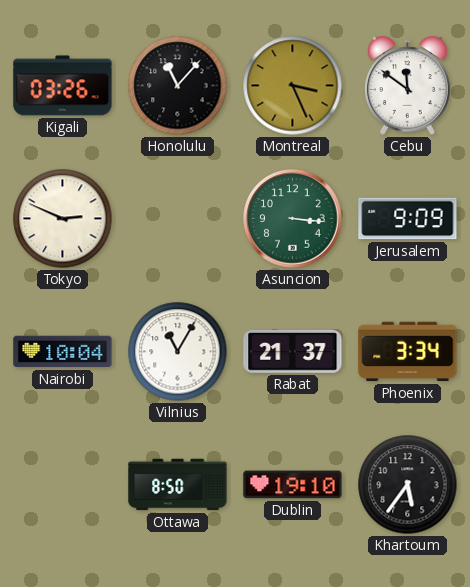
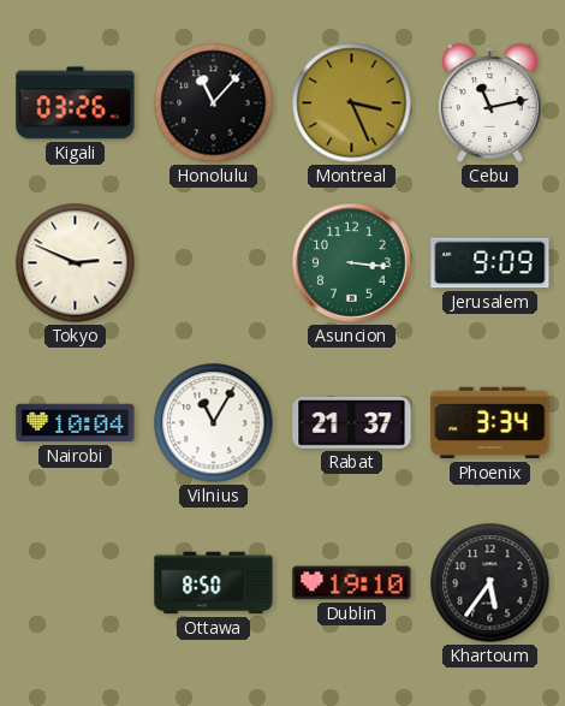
Cebu: 11:51 -> 11:13
